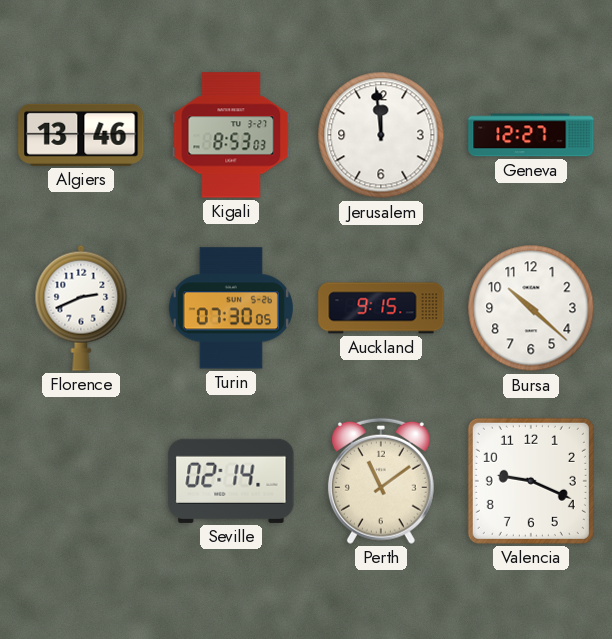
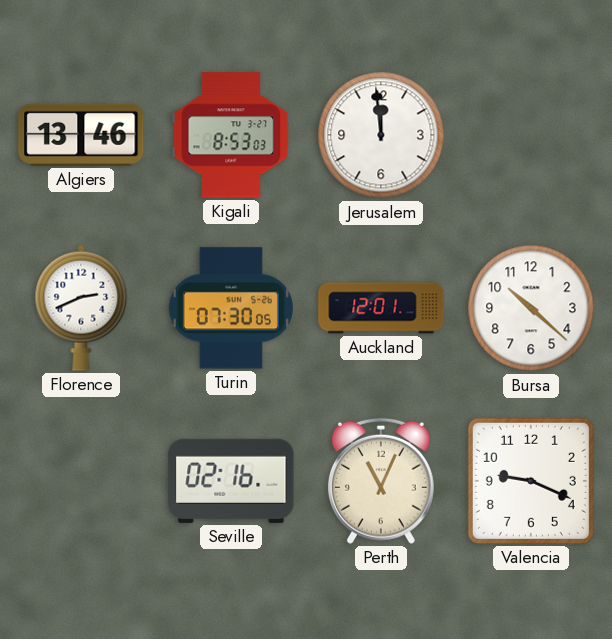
Geneva: 12:27 -> none
Auckland: 9:15 -> 12:01
Seville: 02:14 -> 02:16
Perth: 11:09 -> 11:04
